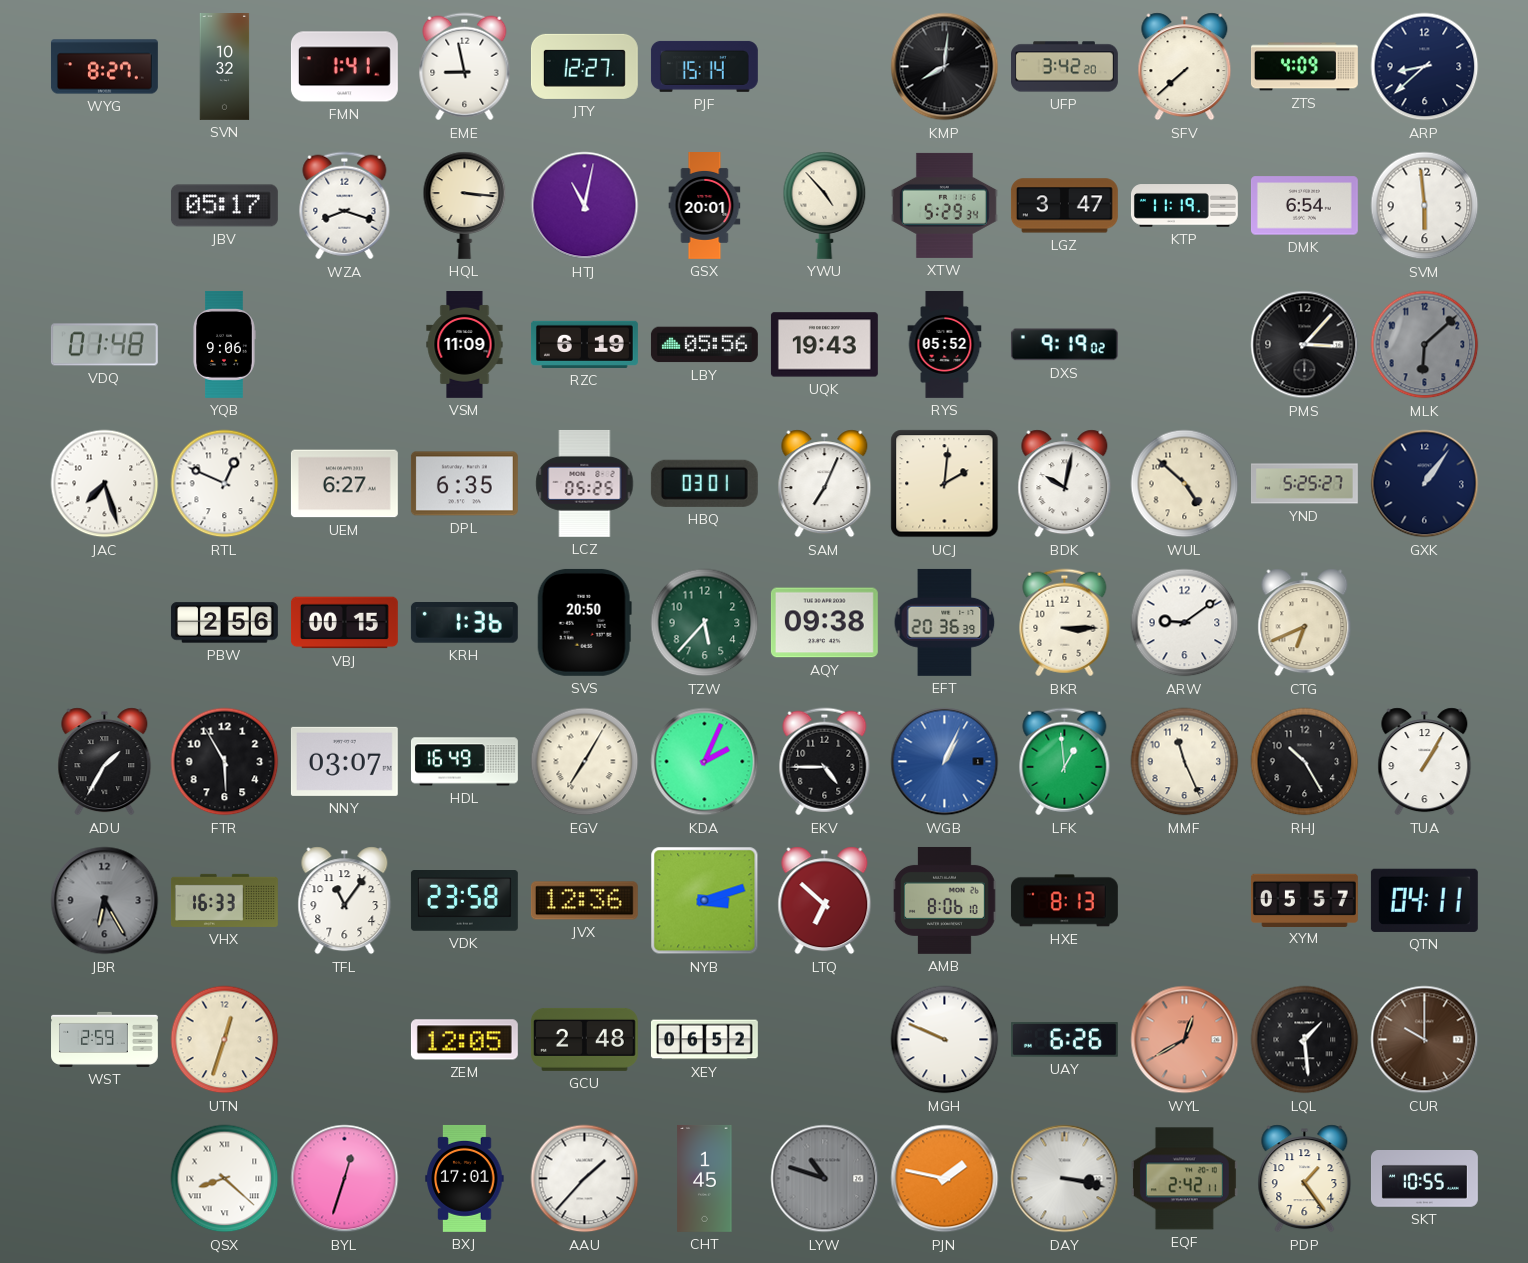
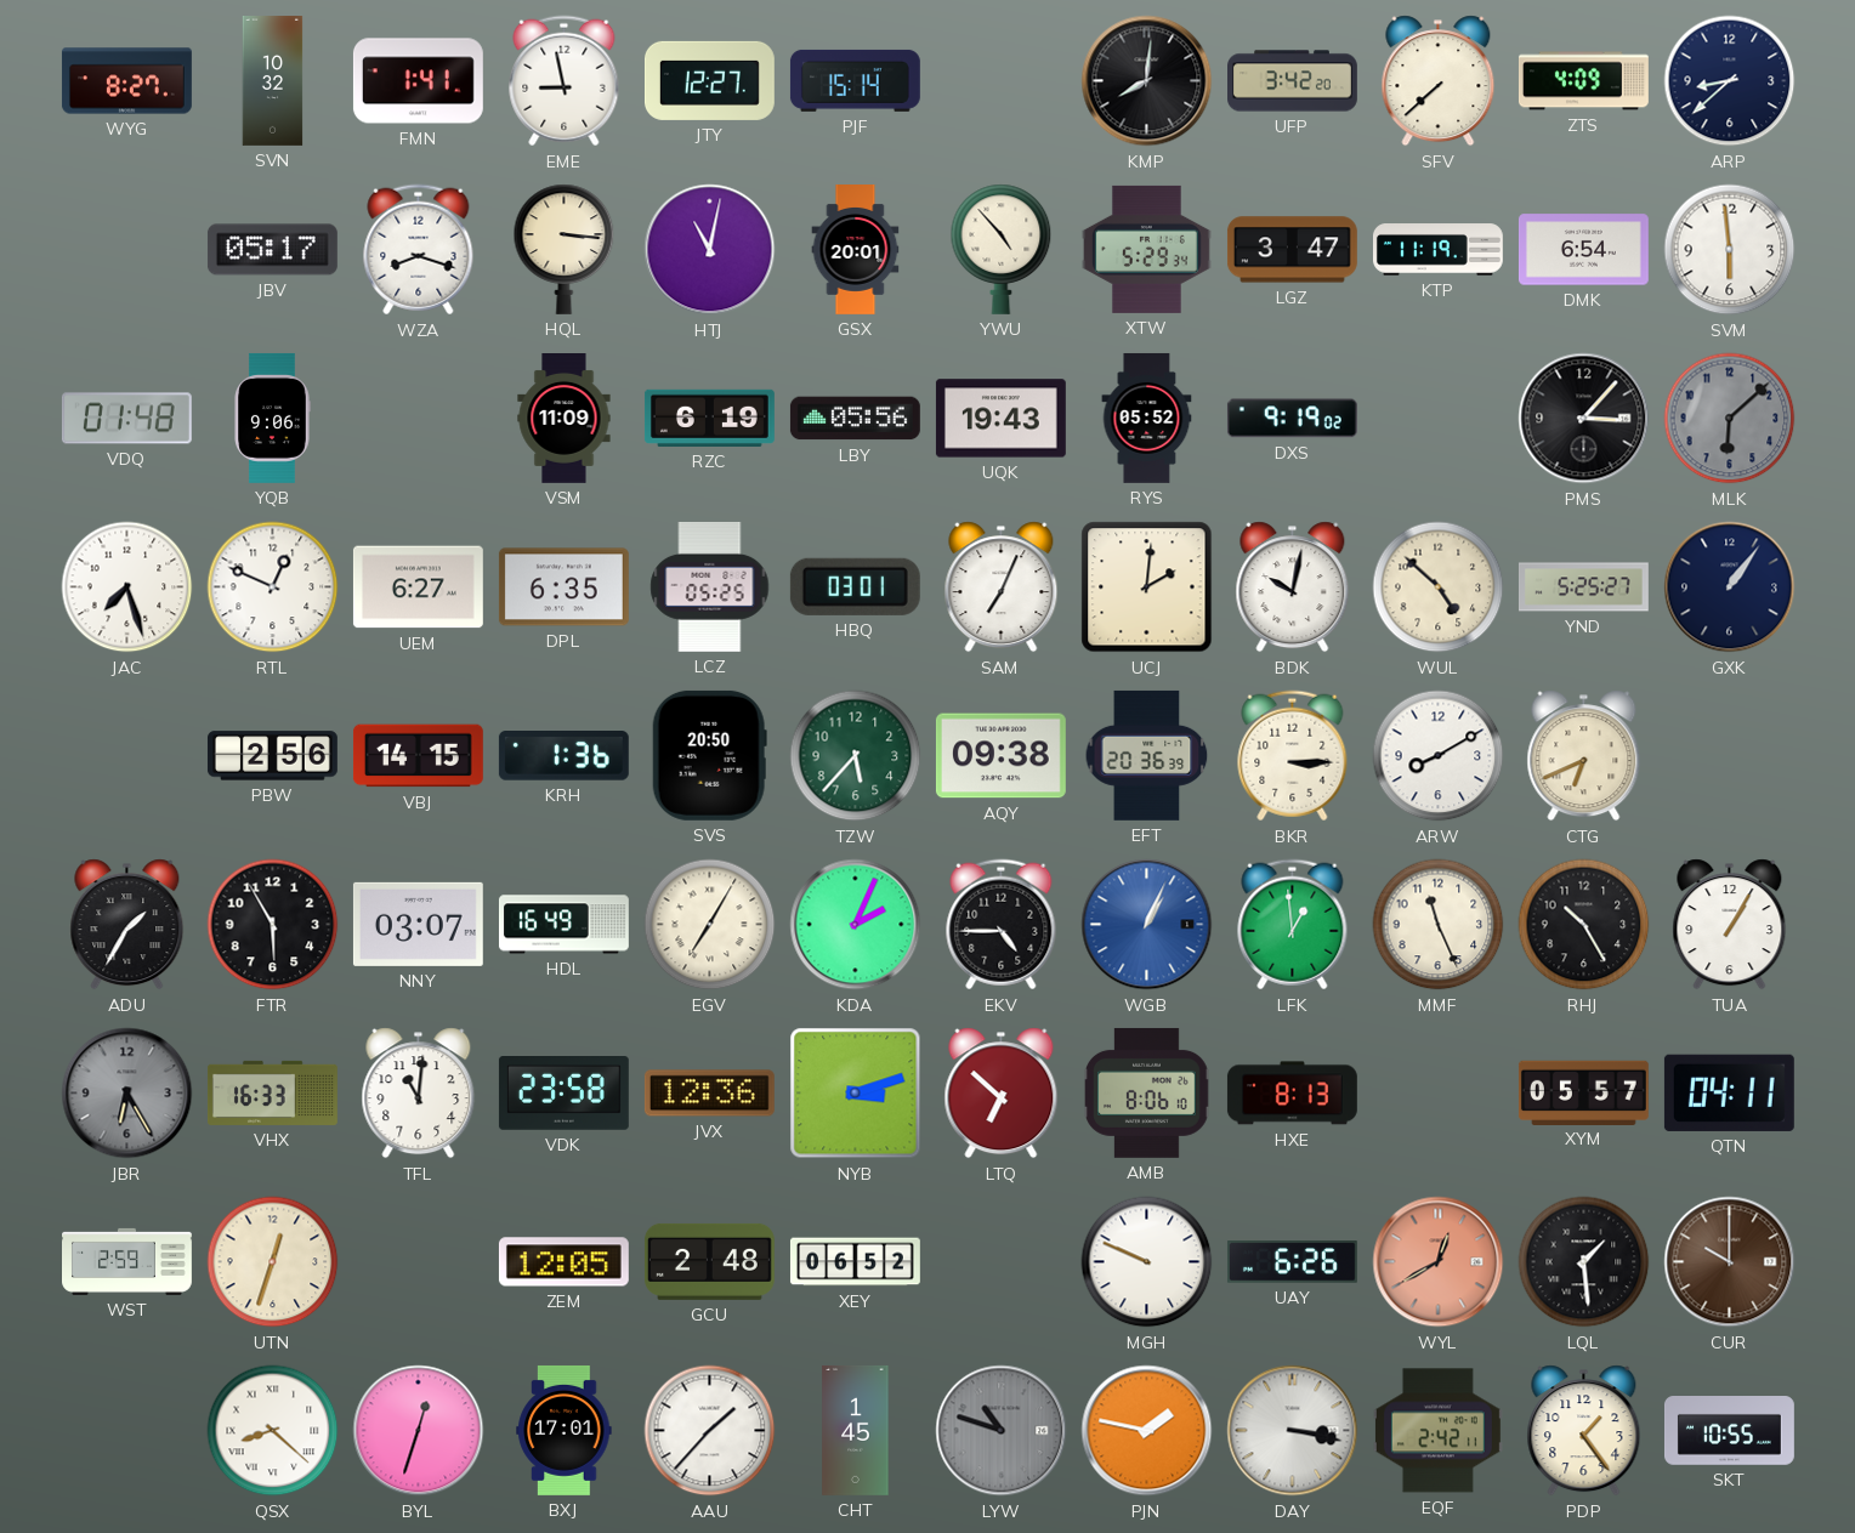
VBJ: 00:15 -> 14:15
ARW: 9:09 -> 8:10
TFL: 11:06 -> 11:01
